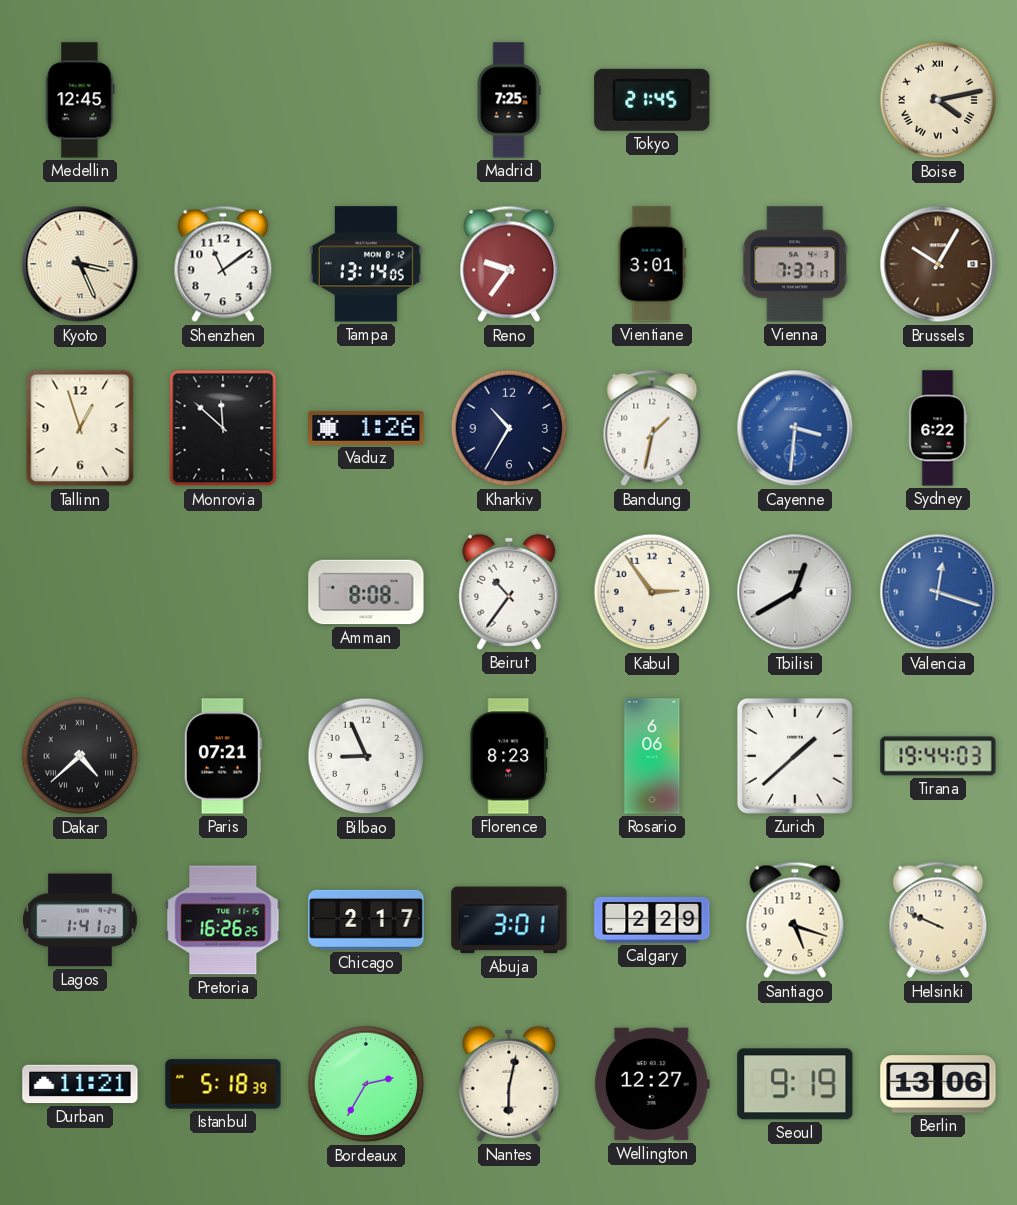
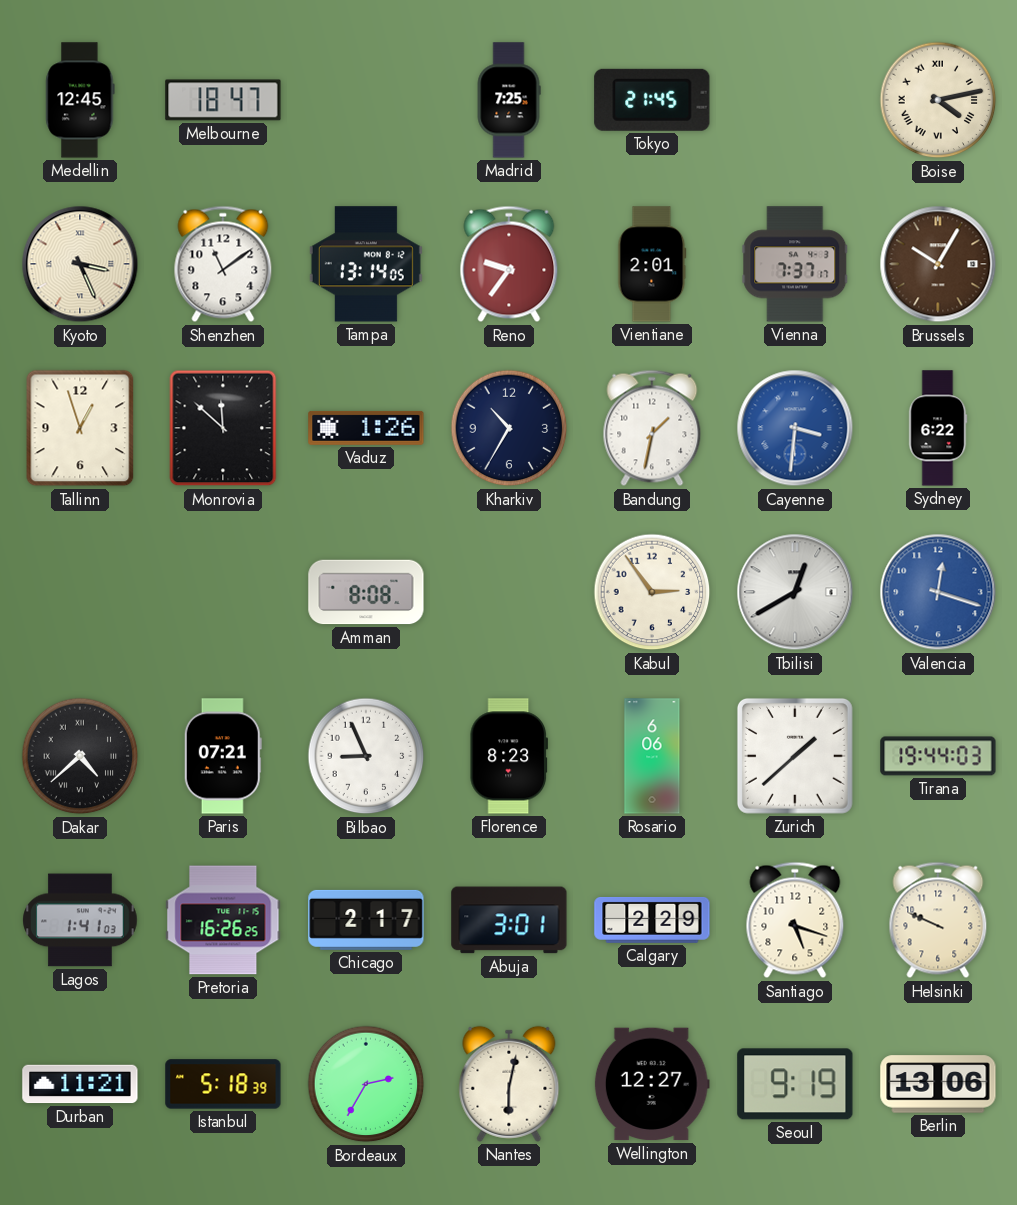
Melbourne: none -> 18:47
Vientiane: 3:01 -> 2:01
Beirut: 10:36 -> none
